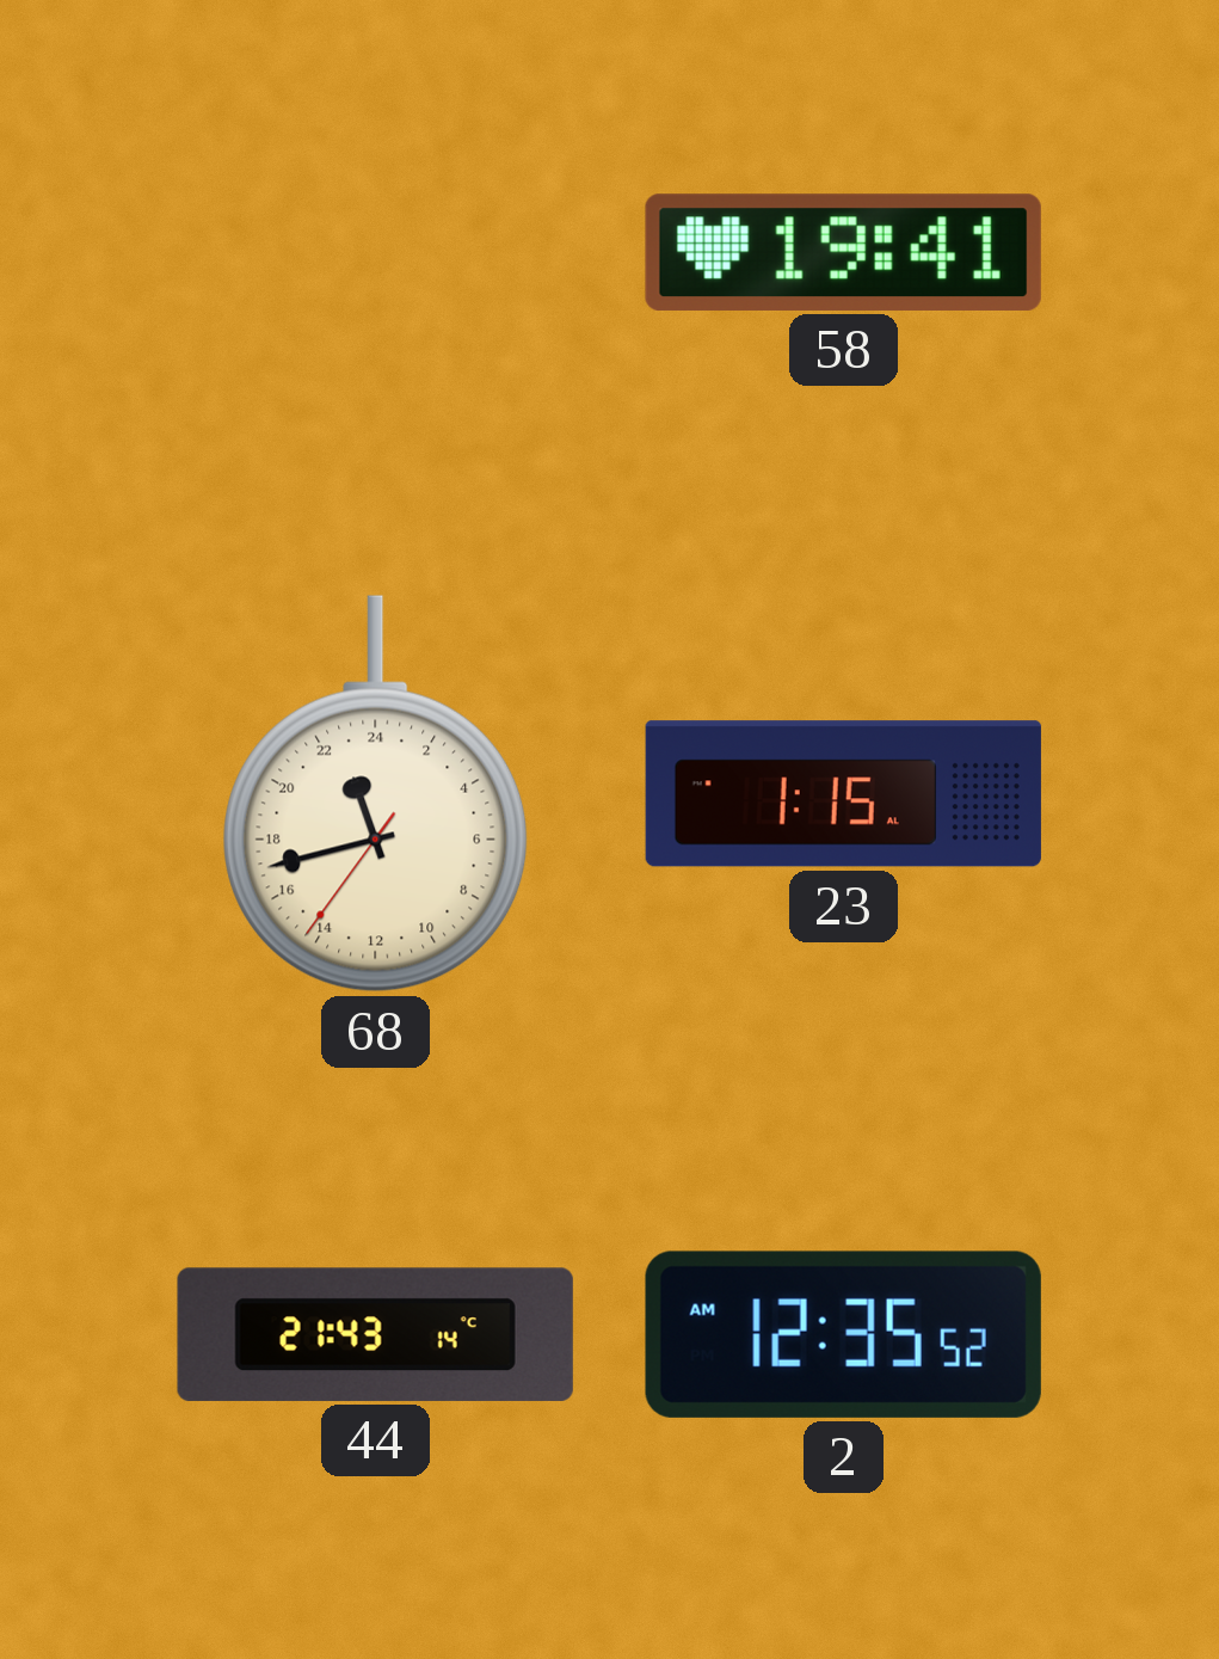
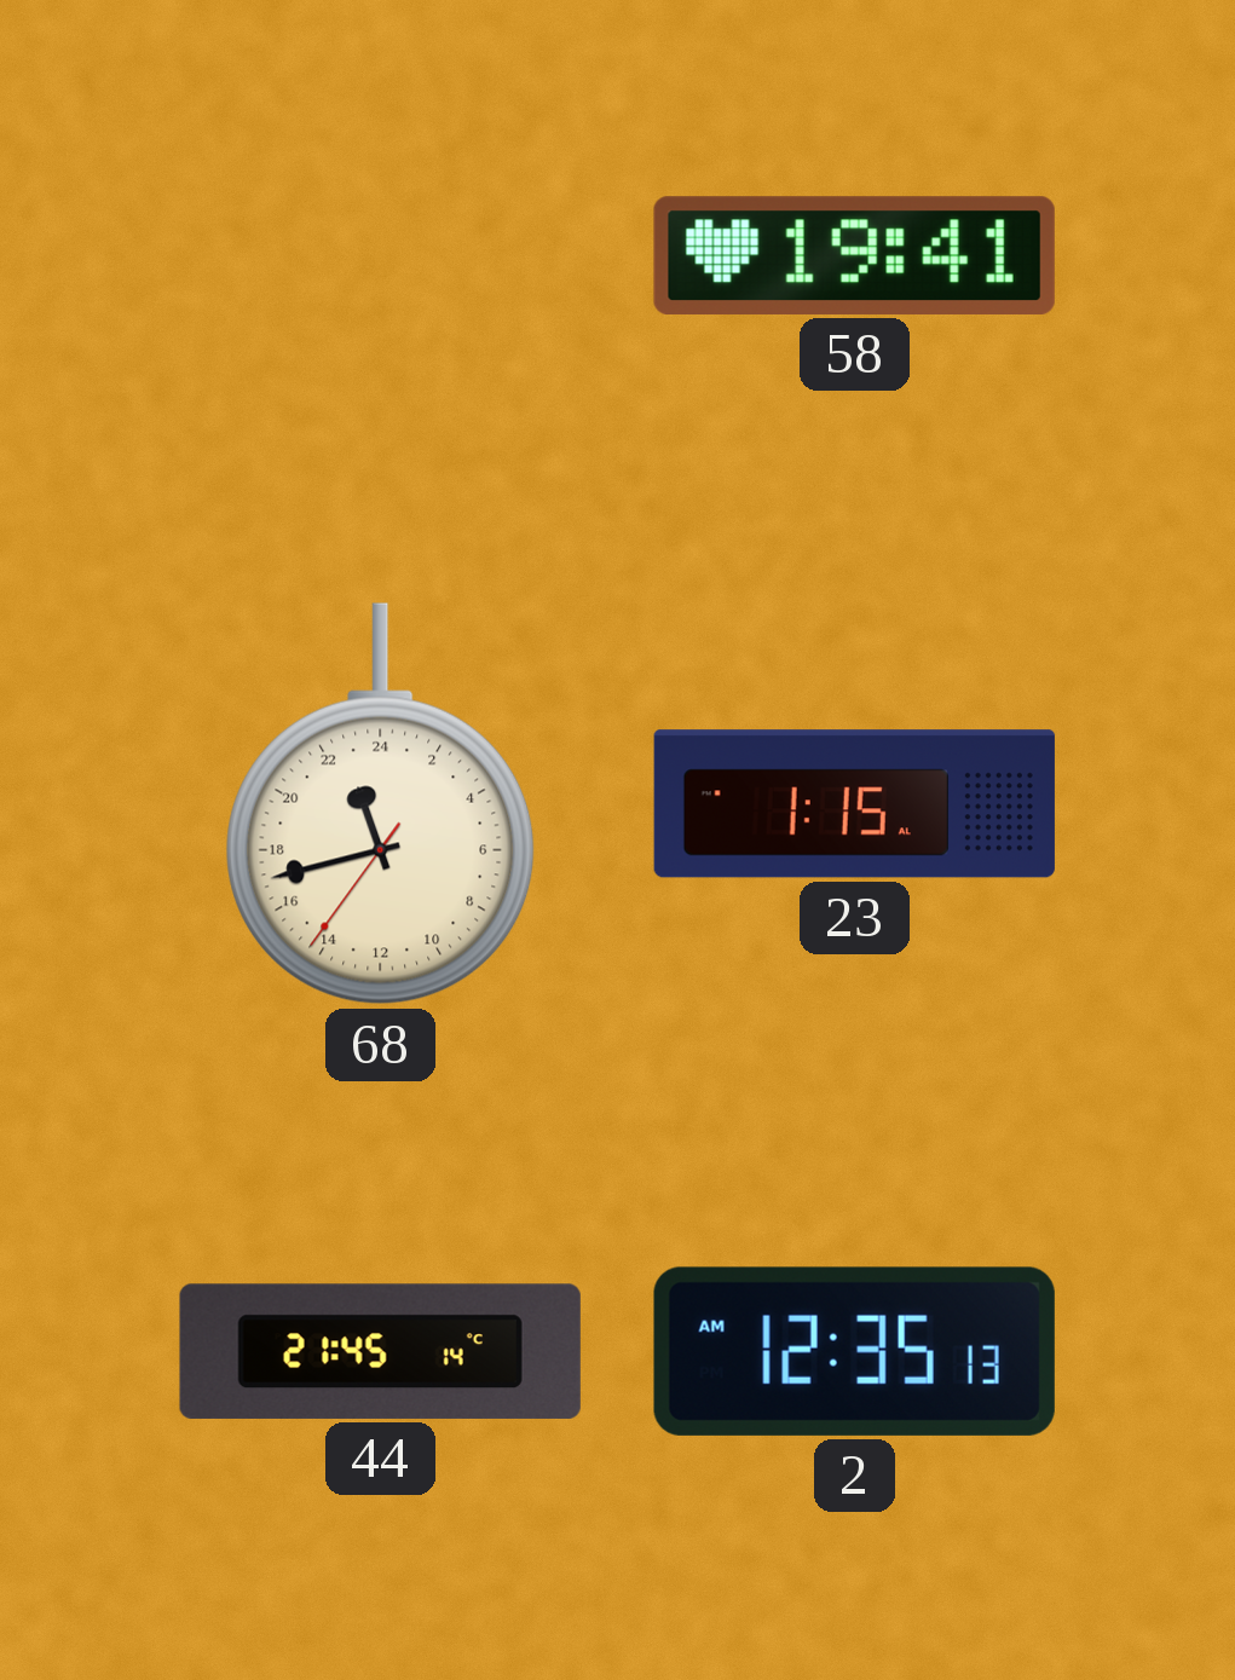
44: 21:43 -> 21:45
2: 12:35:52 AM -> 12:35:13 AM
